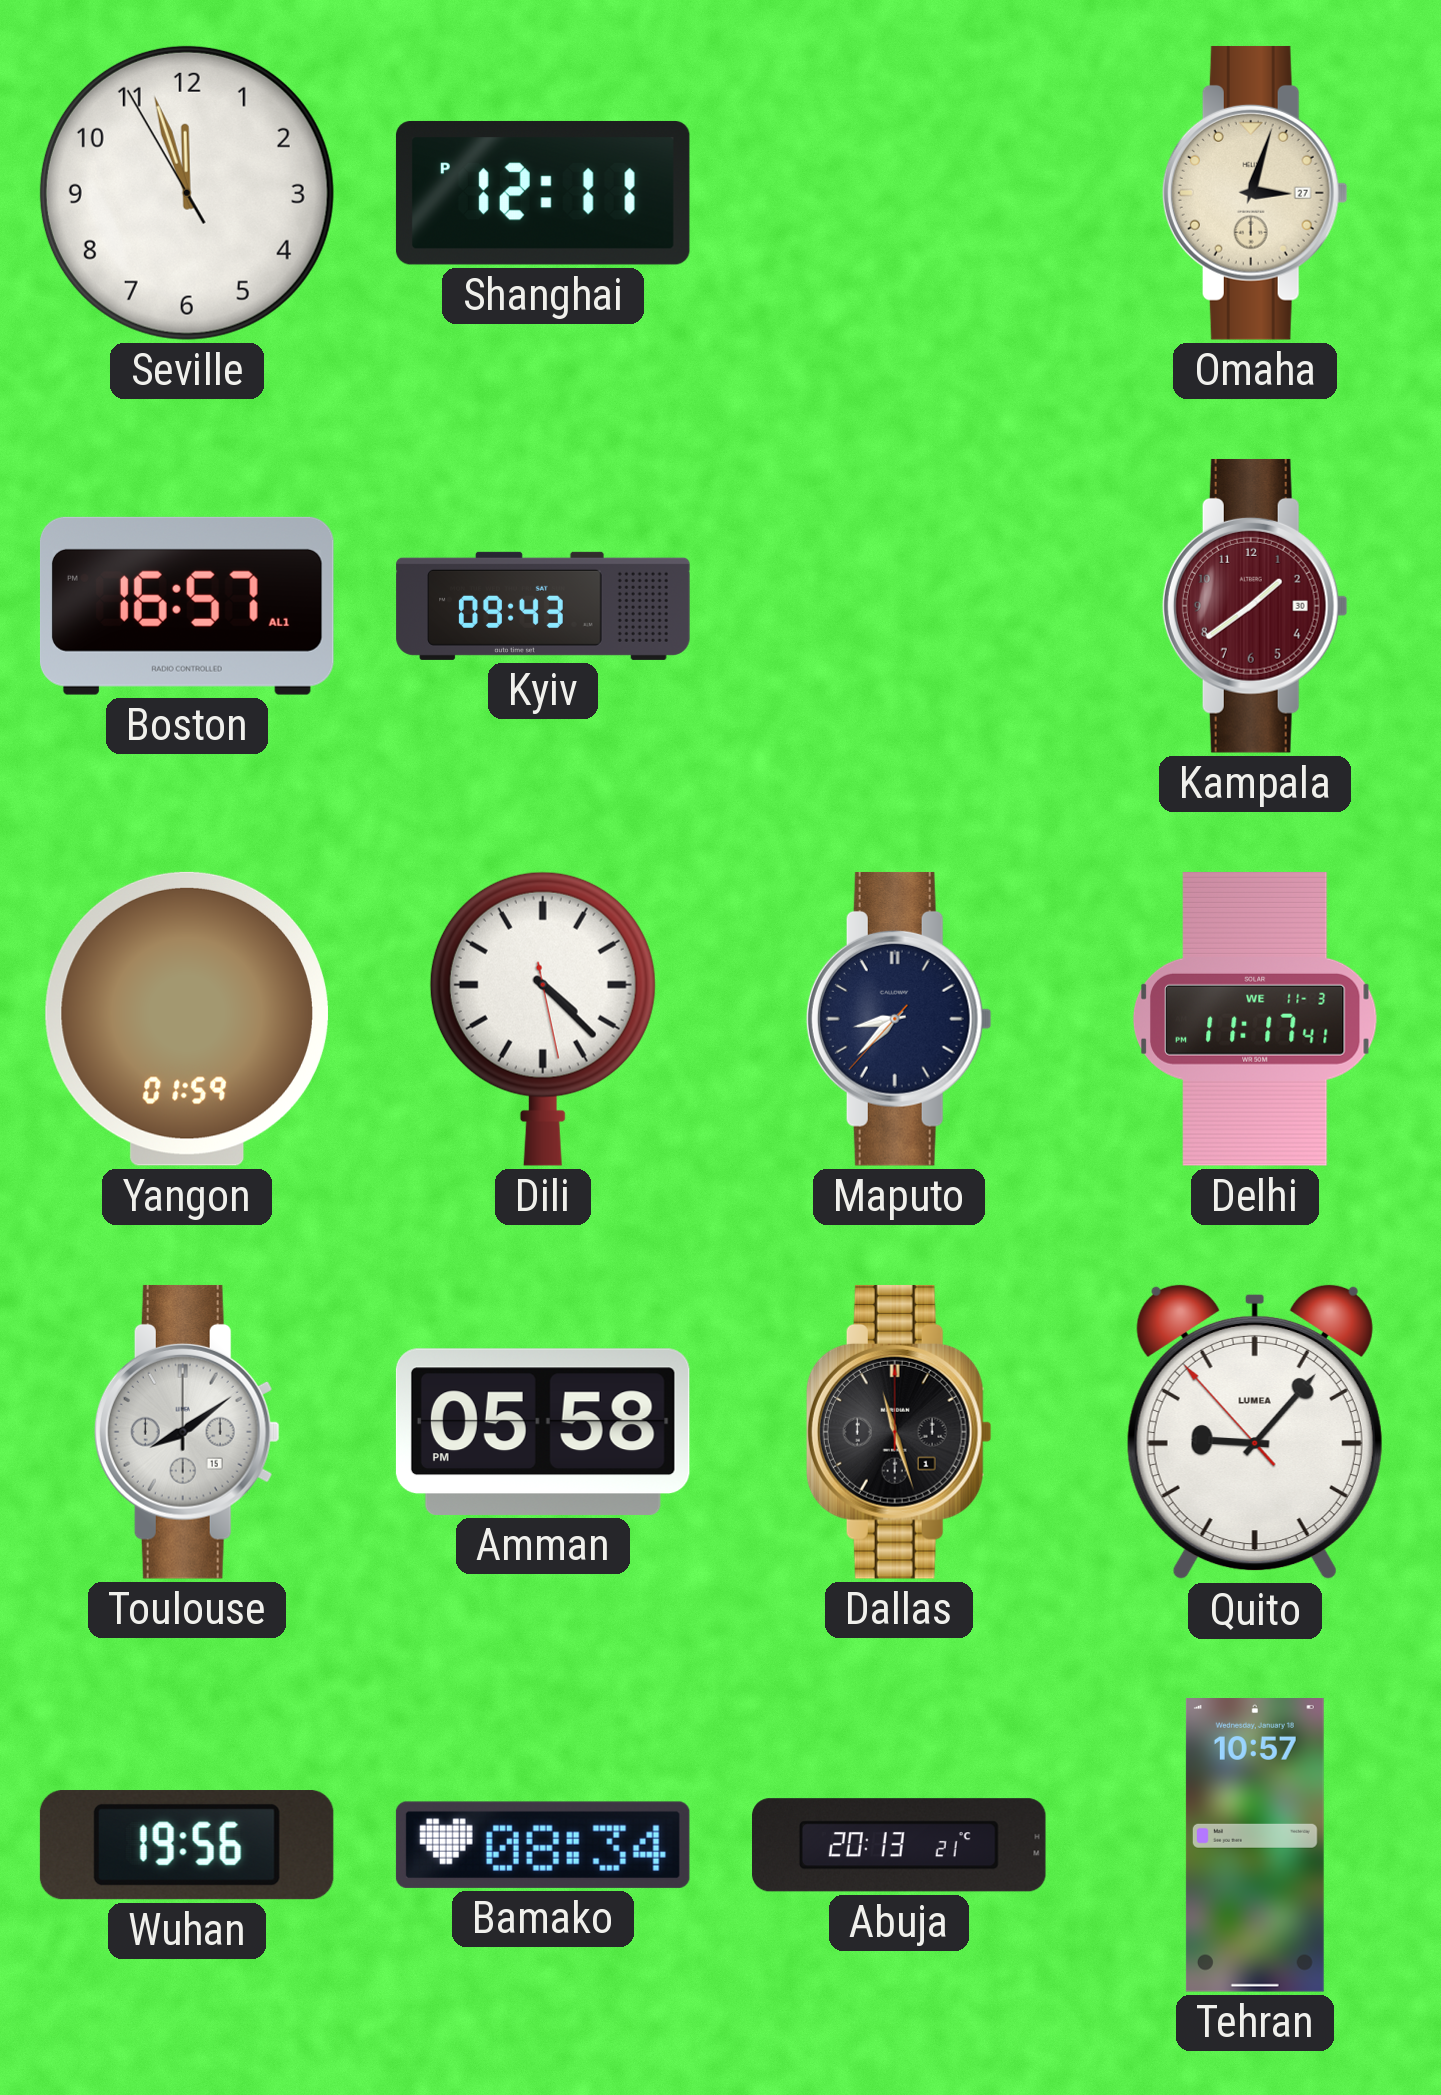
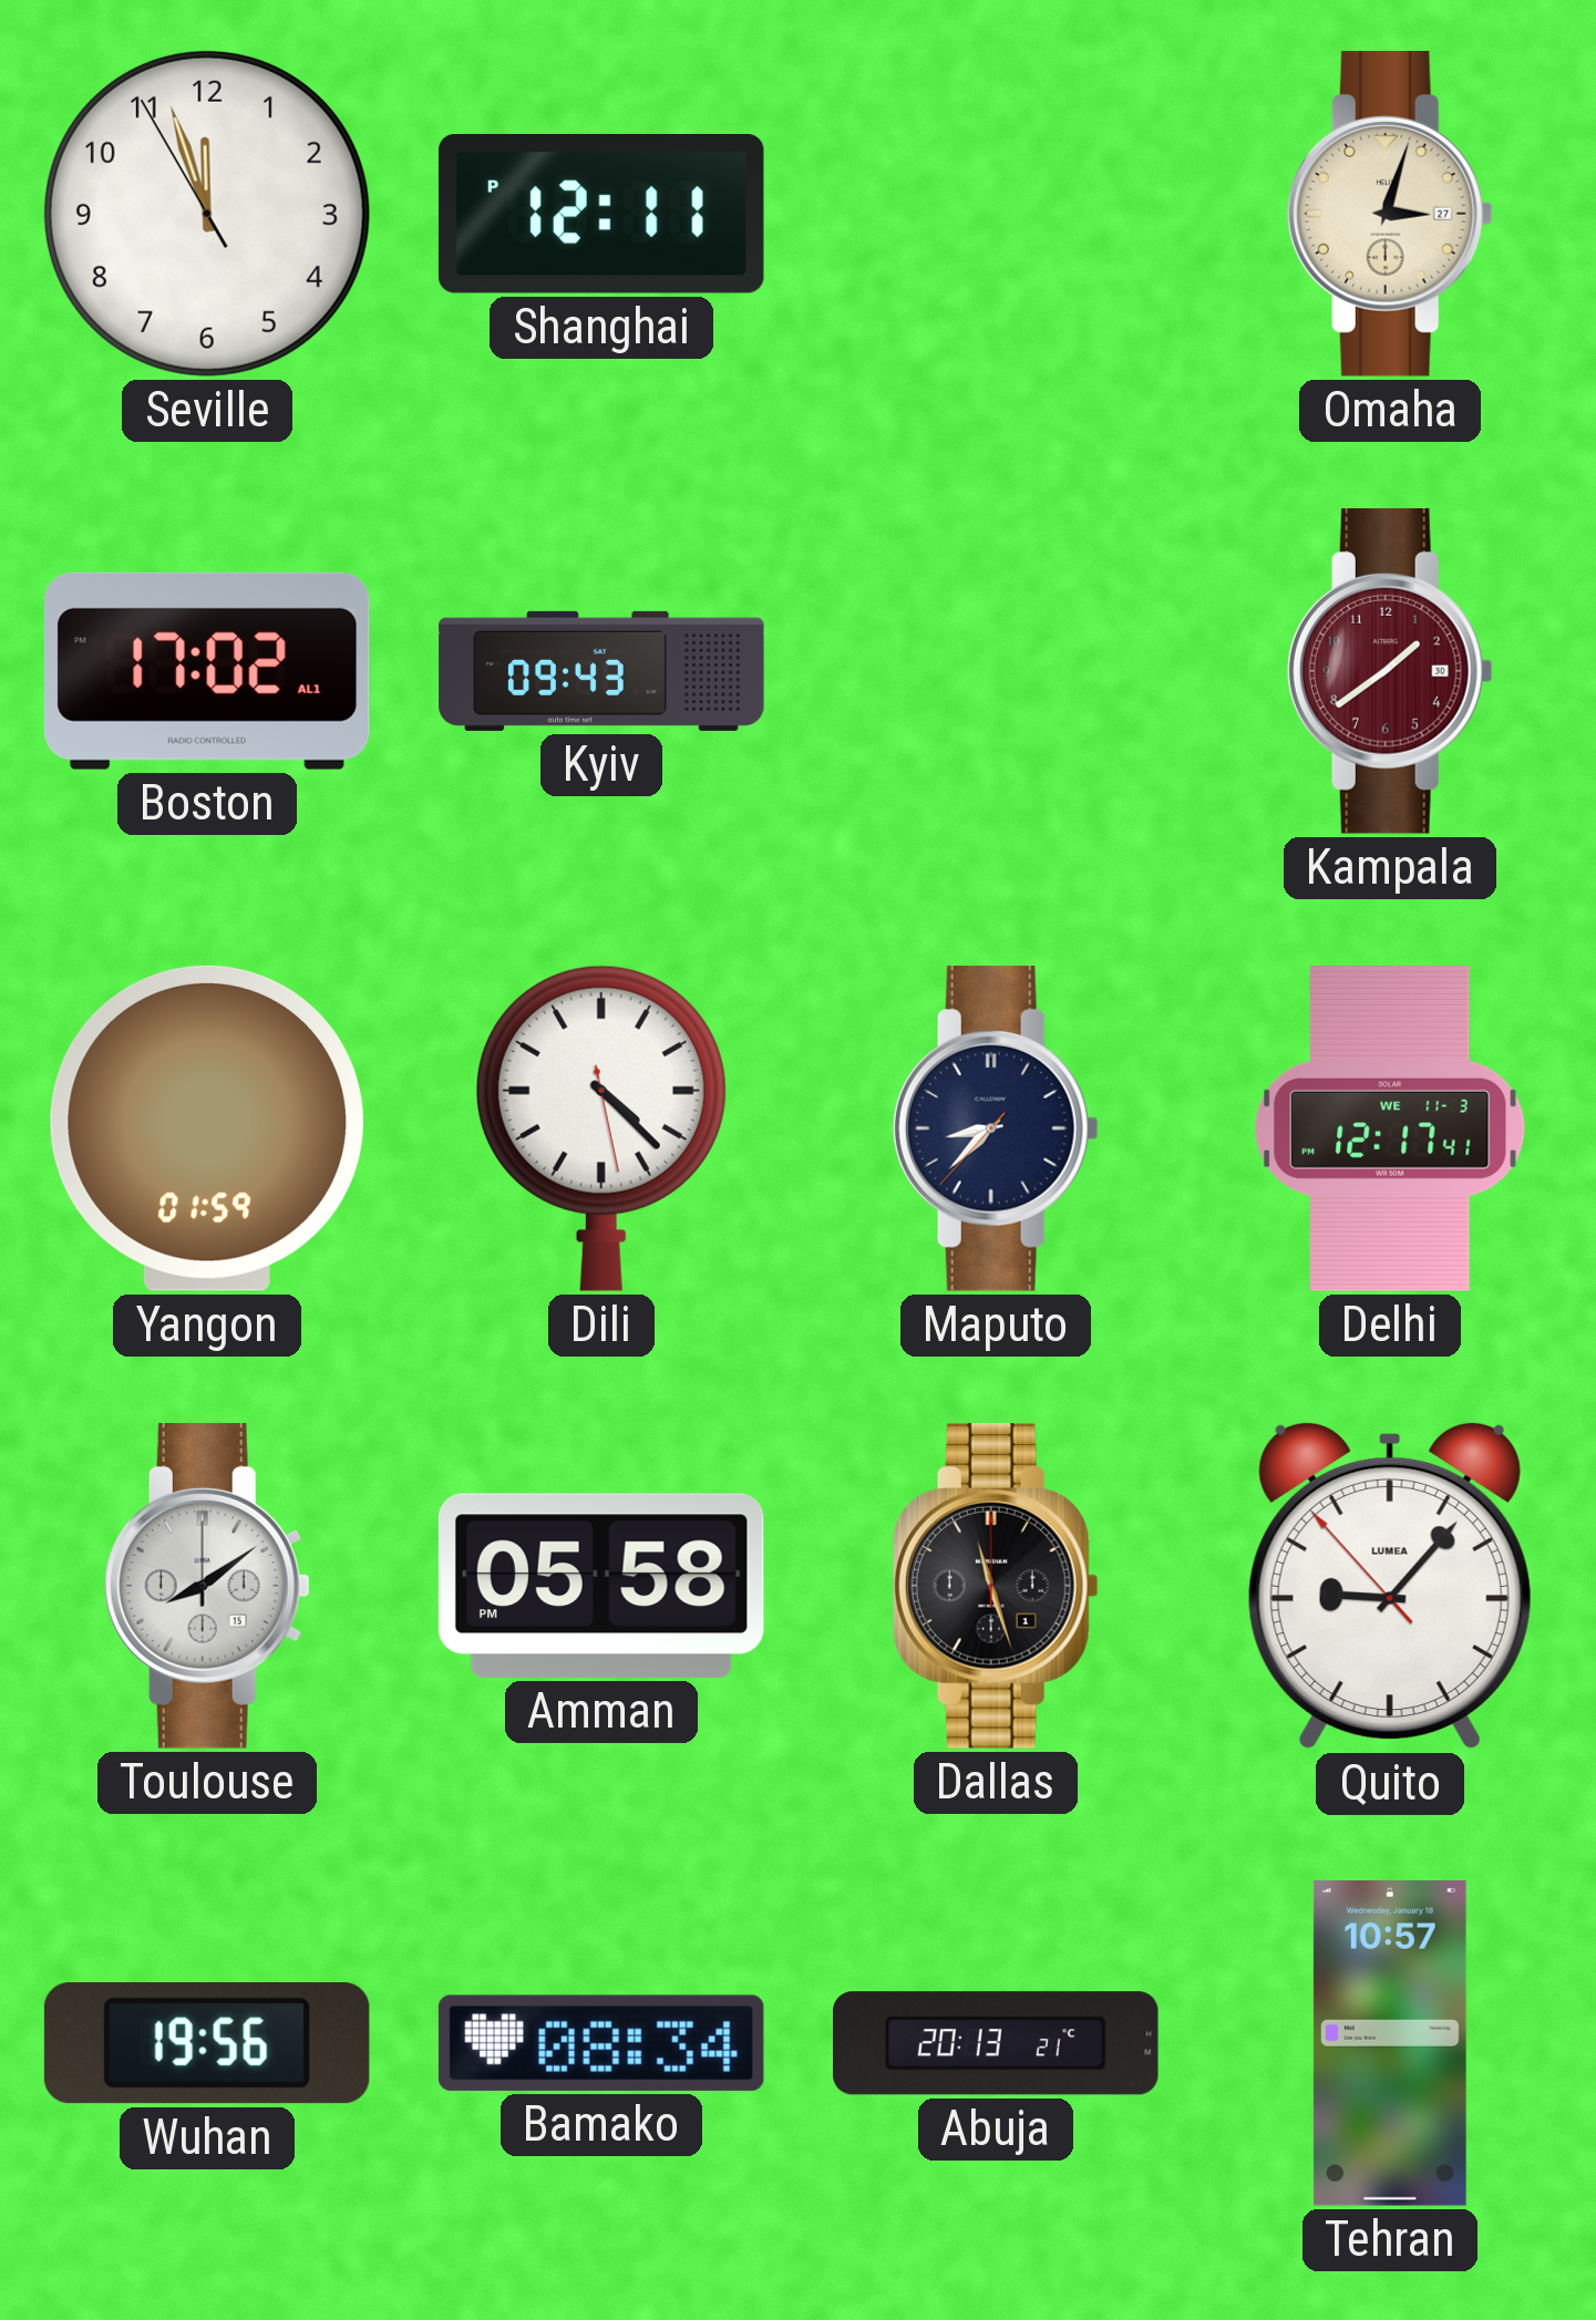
Boston: 16:57 -> 17:02
Delhi: 11:17 -> 12:17
